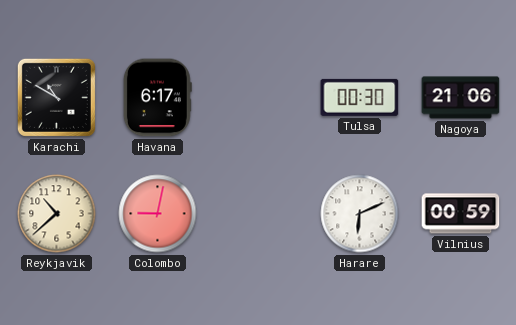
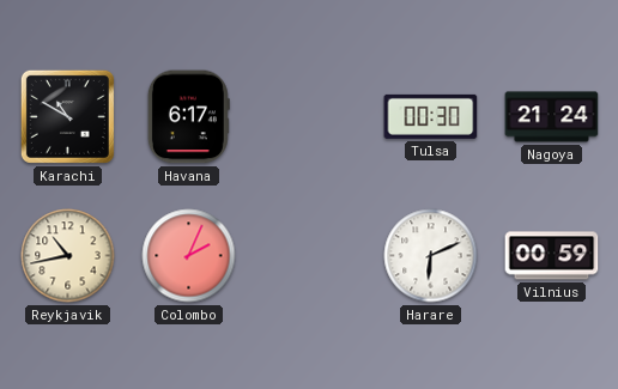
Nagoya: 21:06 -> 21:24
Reykjavik: 10:38 -> 10:43
Colombo: 9:02 -> 2:04
